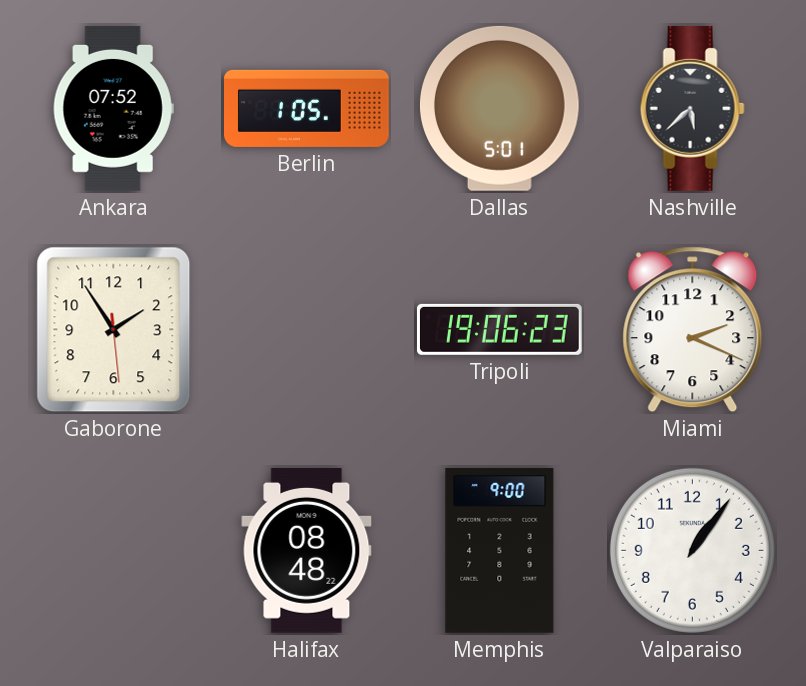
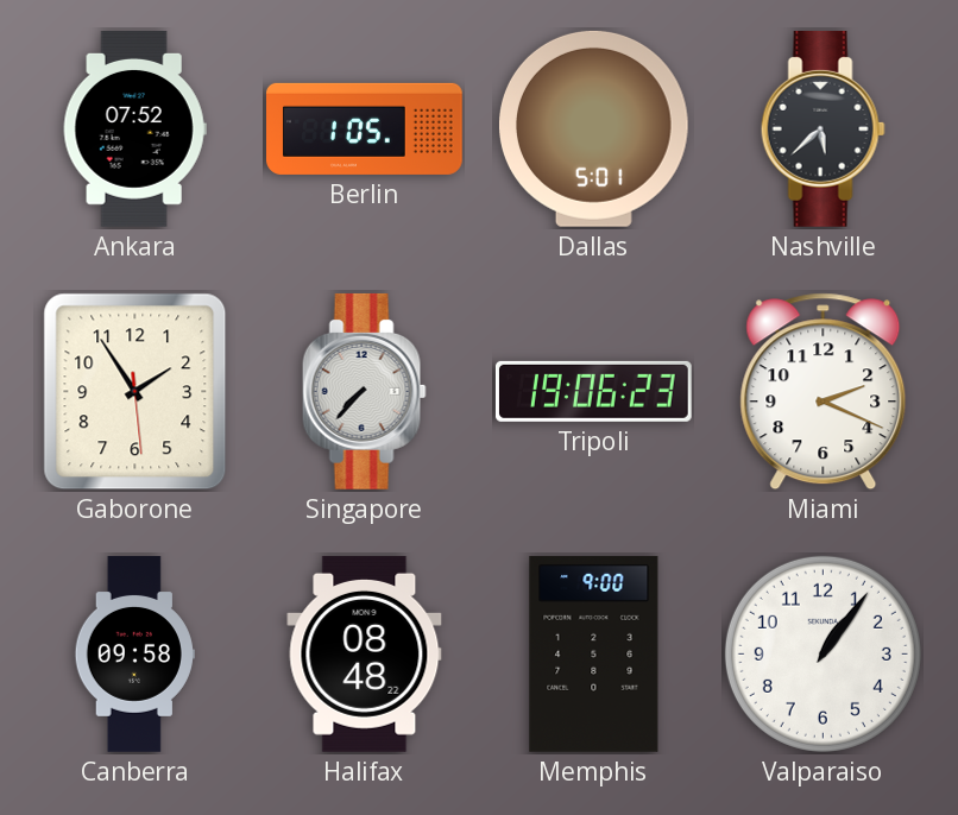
Singapore: none -> 7:37
Canberra: none -> 09:58
